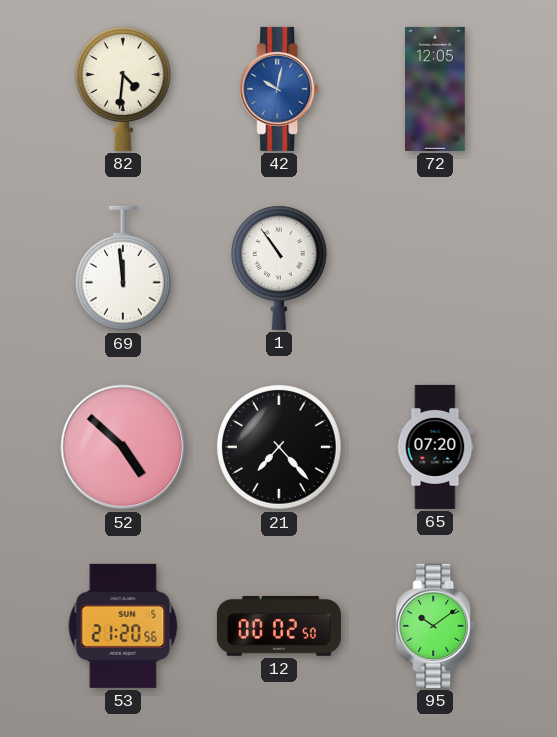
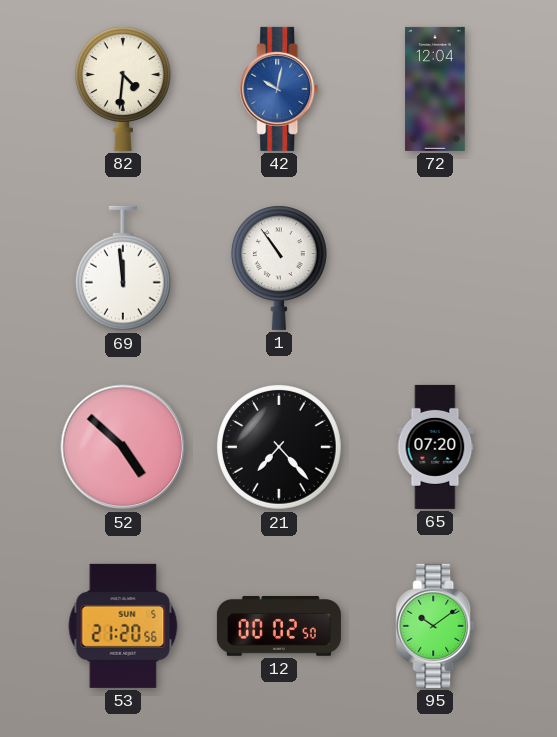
72: 12:05 -> 12:04
